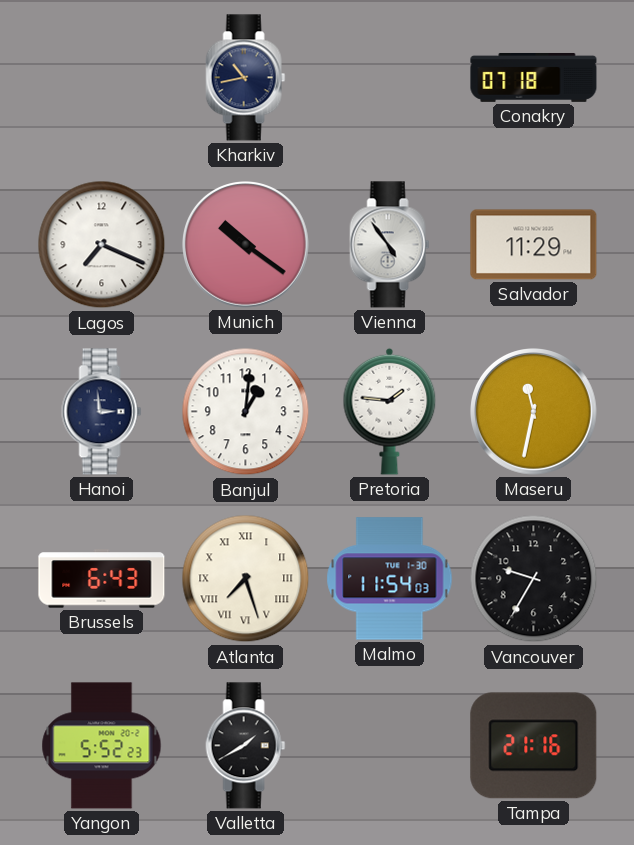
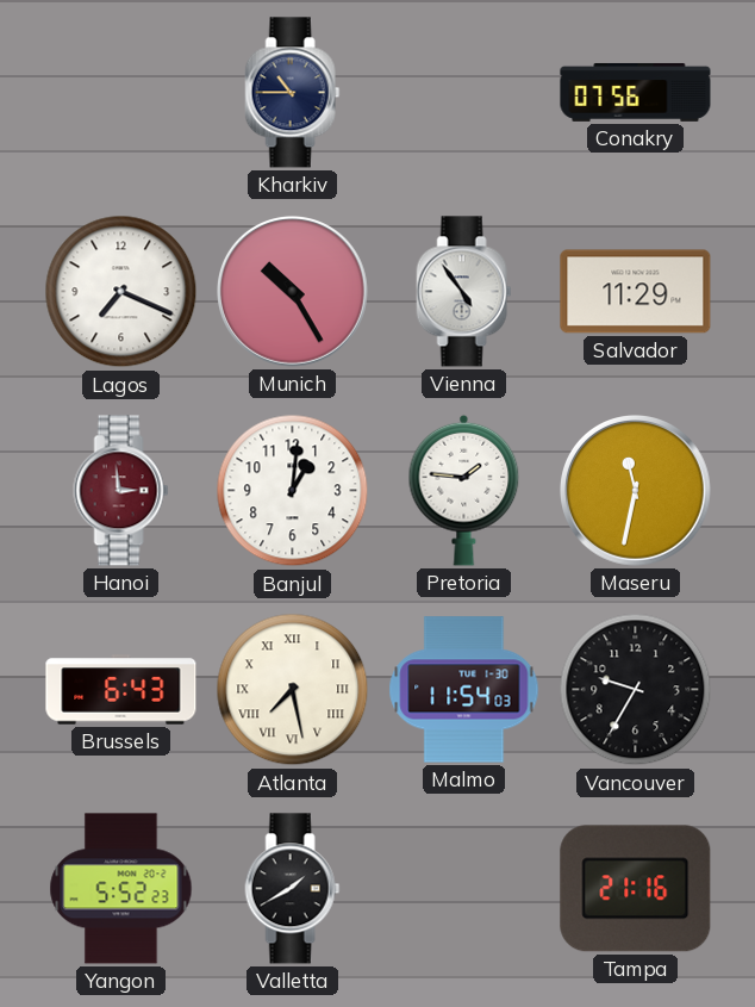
Kharkiv: 10:43 -> 10:45
Conakry: 07:18 -> 07:56
Munich: 10:21 -> 10:25
Hanoi dial: navy -> burgundy
Atlanta: 7:27 -> 7:28
